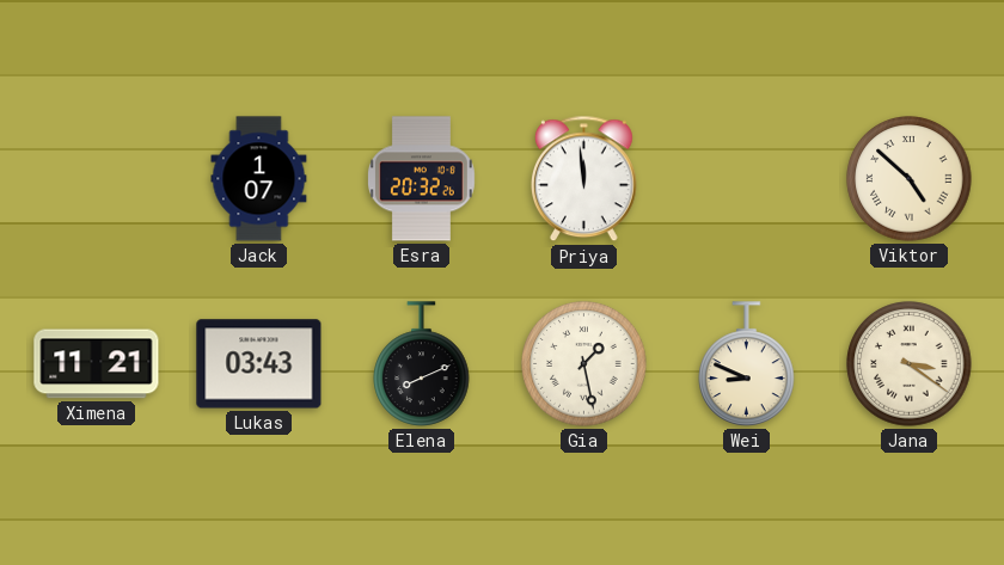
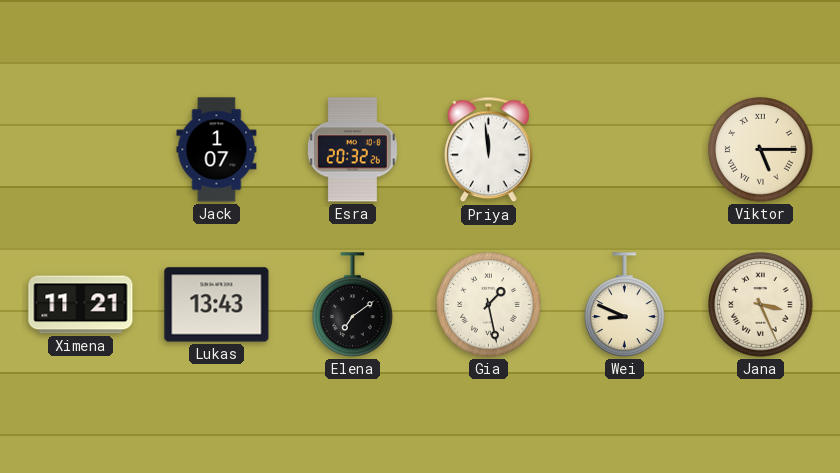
Viktor: 4:52 -> 5:15
Lukas: 03:43 -> 13:43
Elena: 8:11 -> 7:09
Jana: 3:21 -> 3:26
